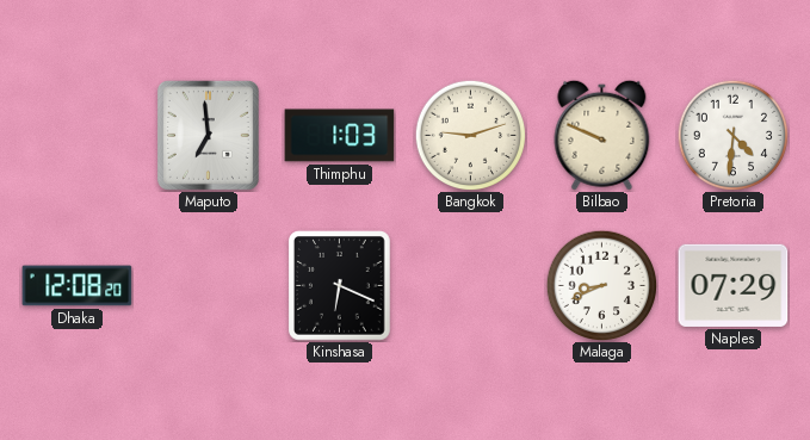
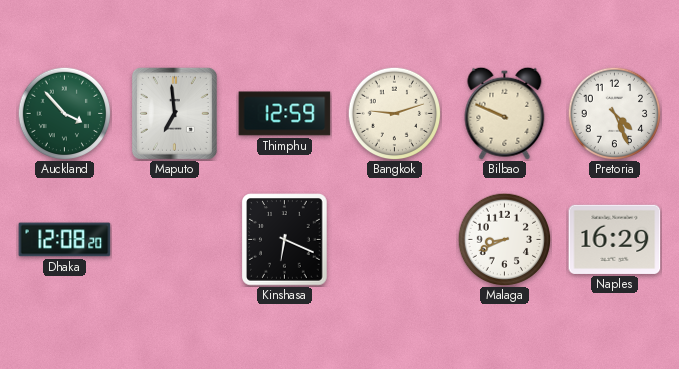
Auckland: none -> 3:53
Thimphu: 1:03 -> 12:59
Pretoria: 4:31 -> 4:26
Naples: 07:29 -> 16:29
